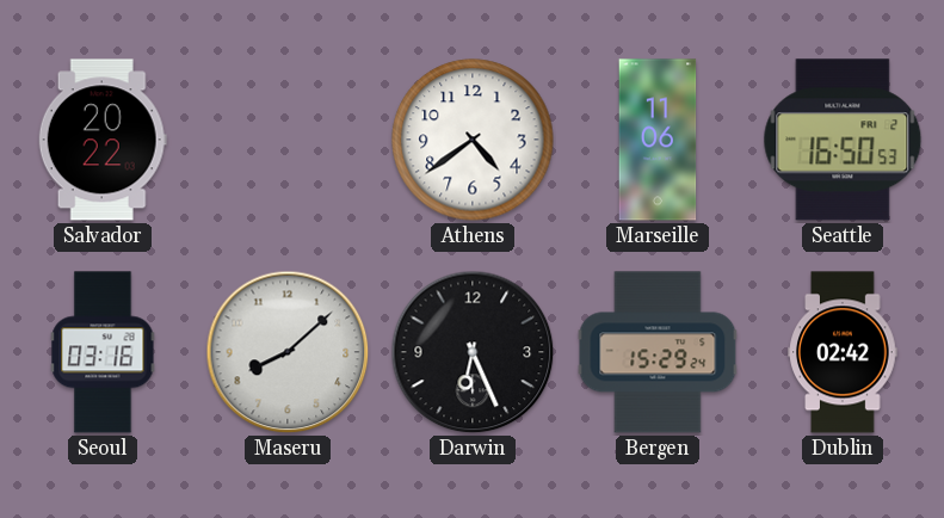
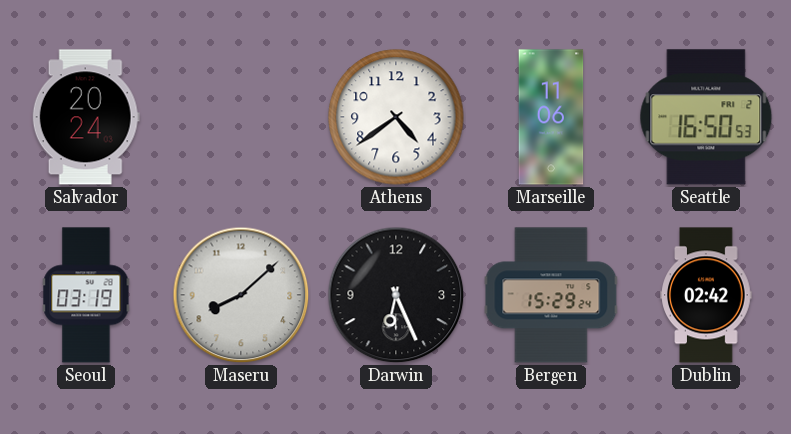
Salvador: 20:22 -> 20:24
Seoul: 03:16 -> 03:19
